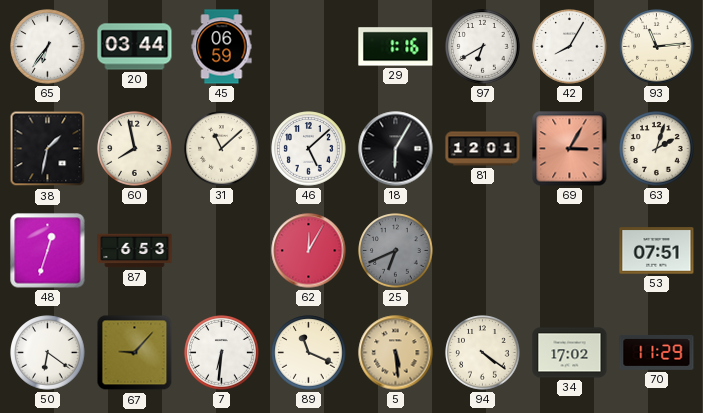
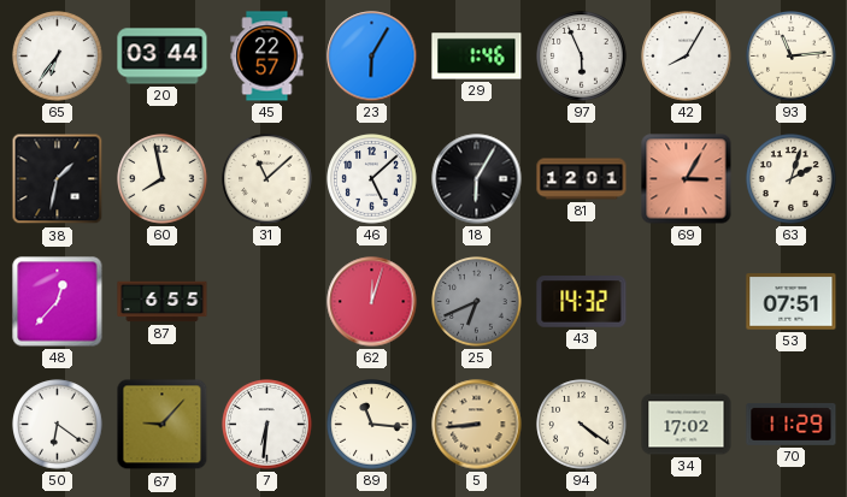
45: 06:59 -> 22:57
23: none -> 6:05
29: 1:16 -> 1:46
97: 6:40 -> 5:56
48: 12:33 -> 12:37
87: 6:53 -> 6:55
62: 12:05 -> 12:03
43: none -> 14:32
89: 11:19 -> 11:16
5: 5:29 -> 8:44
